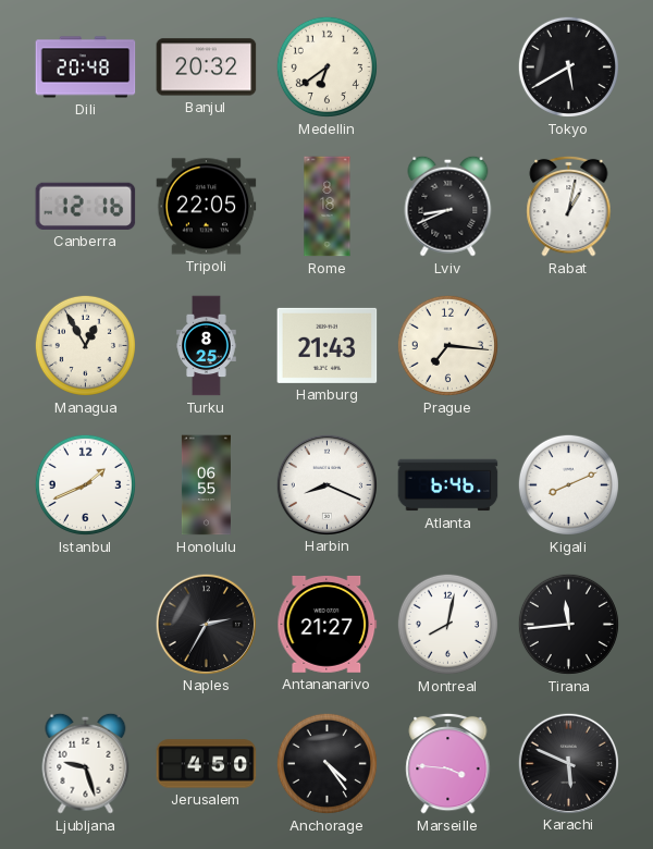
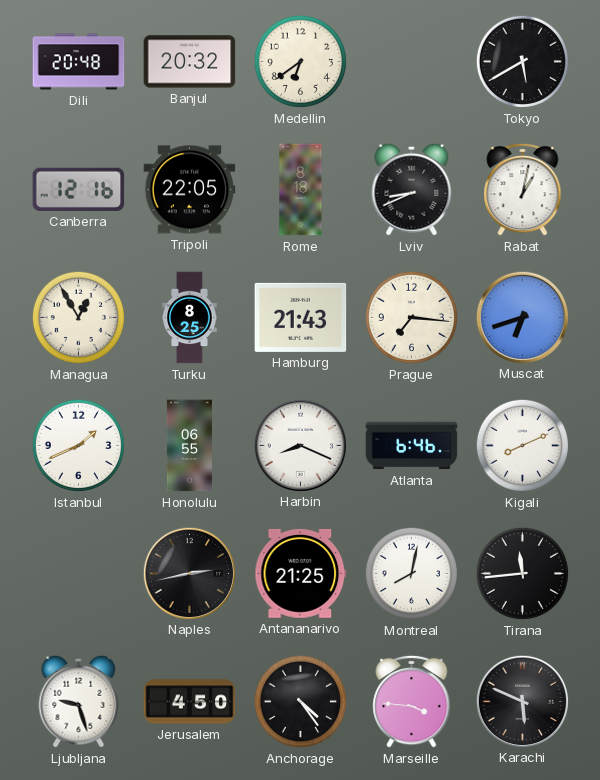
Muscat: none -> 6:42
Naples: 2:35 -> 2:43
Antananarivo: 21:27 -> 21:25
